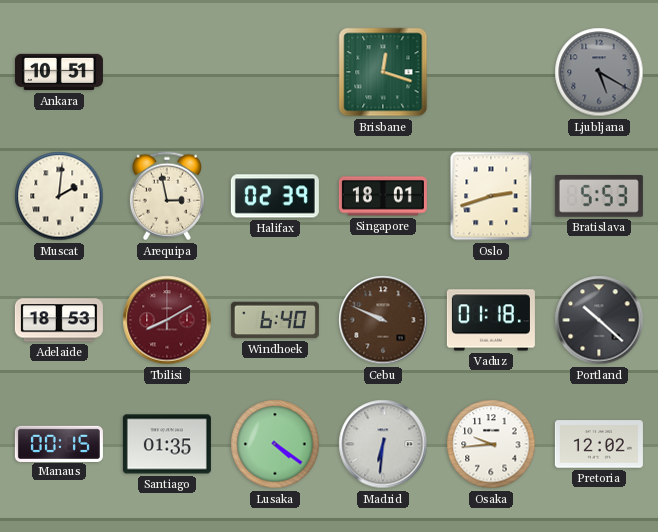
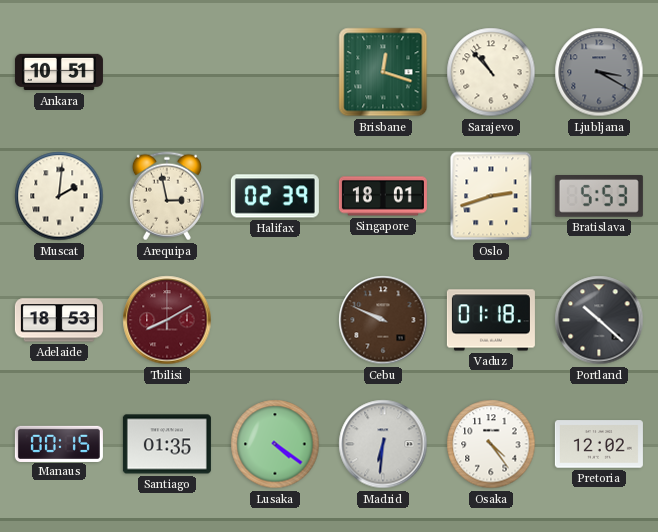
Sarajevo: none -> 10:53
Ljubljana: 5:20 -> 3:20
Windhoek: 6:40 -> none
Osaka: 9:44 -> 4:24
